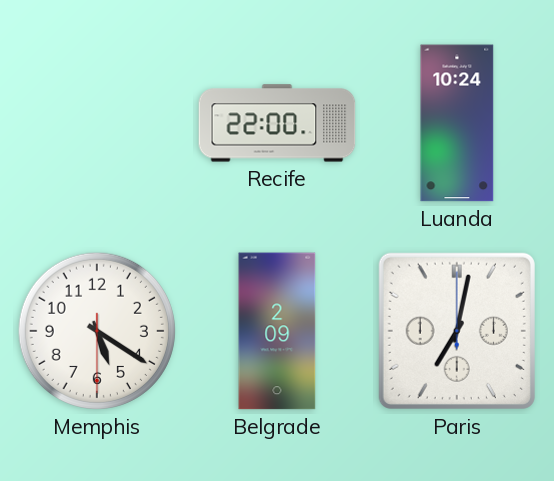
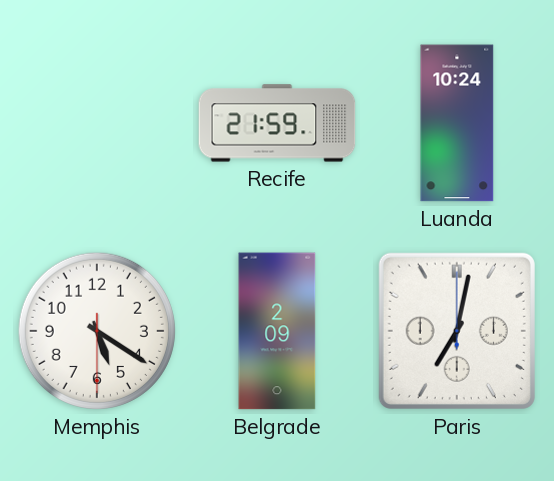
Recife: 22:00 -> 21:59
